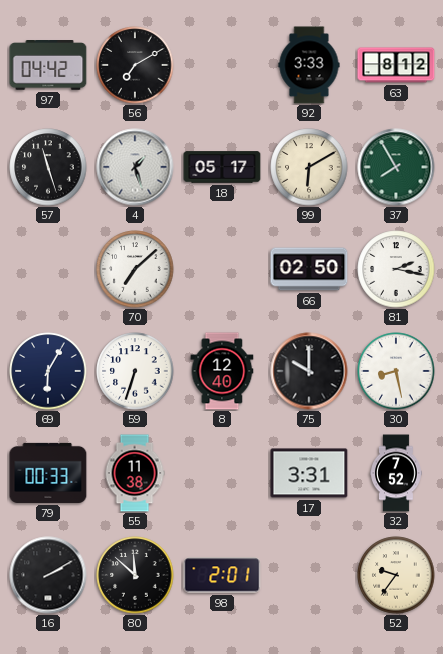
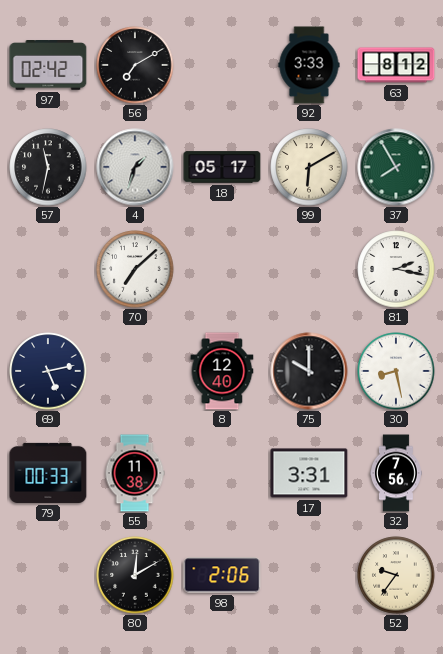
97: 04:42 -> 02:42
57: 11:27 -> 11:32
4: 1:27 -> 1:33
66: 02:50 -> none
69: 6:05 -> 5:13
59: 6:33 -> none
32: 7:52 -> 7:56
16: 2:10 -> none
80: 11:52 -> 12:10
98: 2:01 -> 2:06
